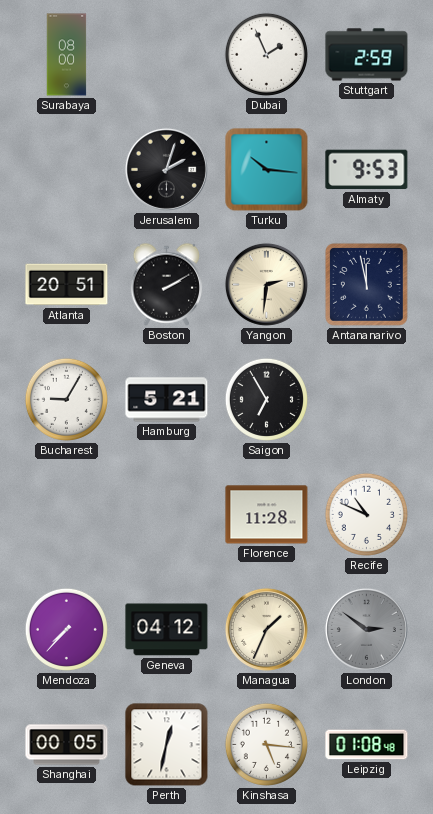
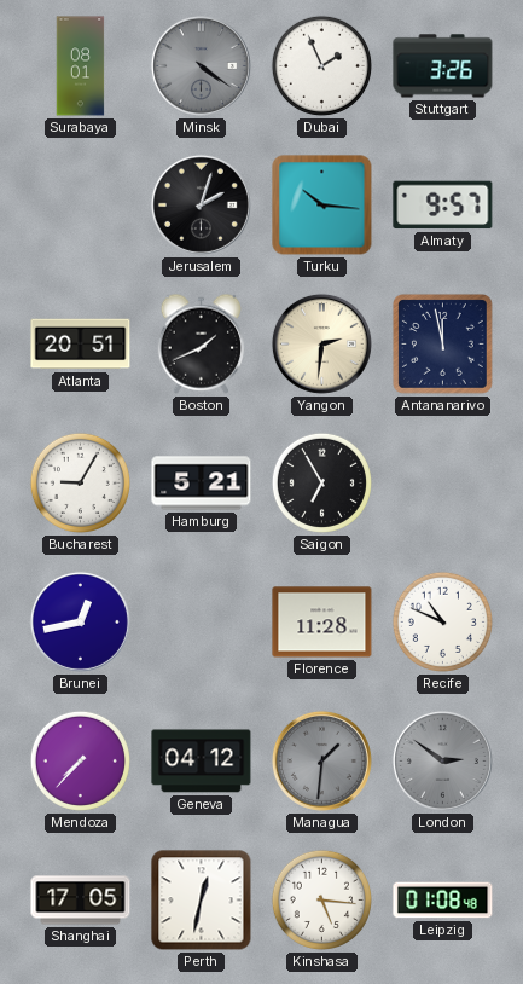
Surabaya: 08:00 -> 08:01
Minsk: none -> 4:21
Stuttgart: 2:59 -> 3:26
Almaty: 9:53 -> 9:57
Boston: 2:10 -> 1:41
Brunei: none -> 12:43
Managua: 1:34 -> 1:31
Managua dial: cream -> grey
Shanghai: 00:05 -> 17:05
